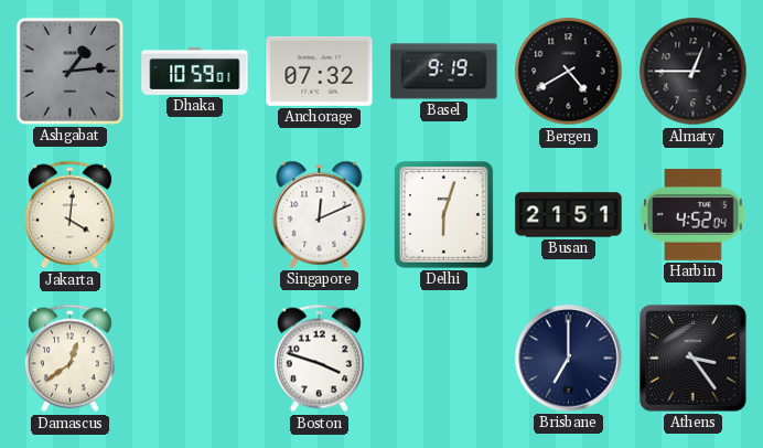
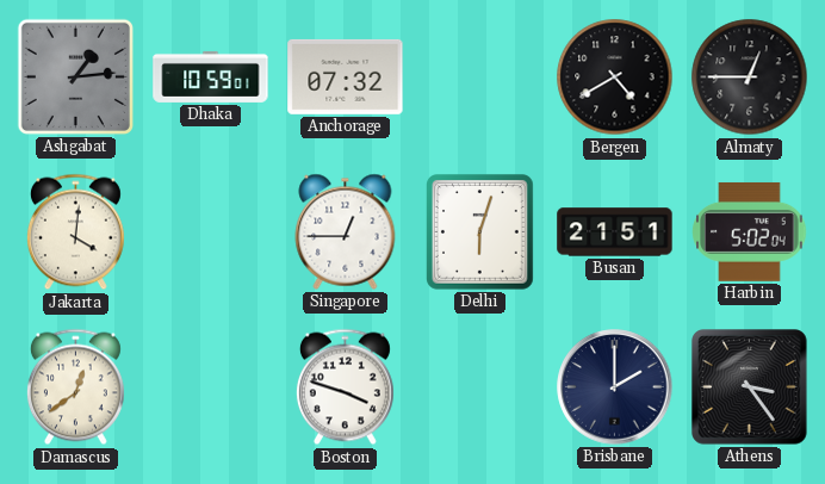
Basel: 9:19 -> none
Singapore: 12:11 -> 12:45
Harbin: 4:52 -> 5:02
Brisbane: 7:00 -> 2:00
